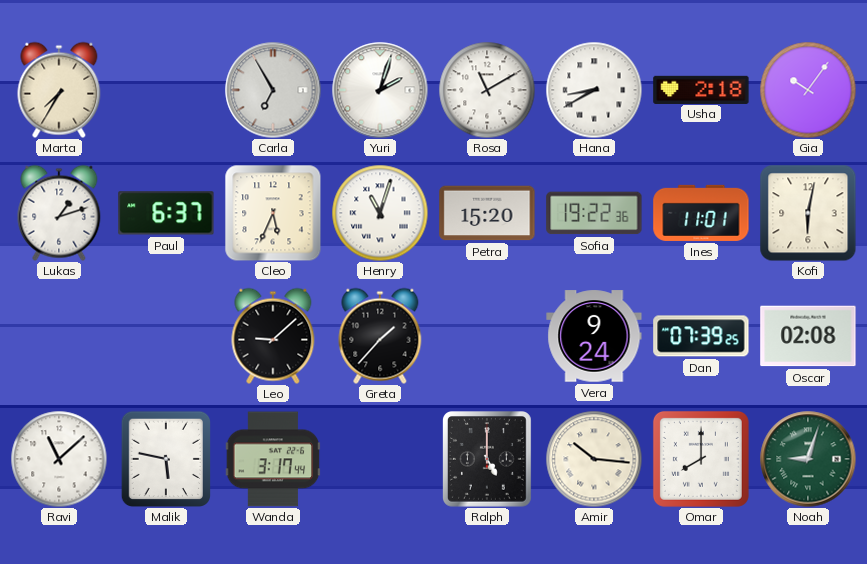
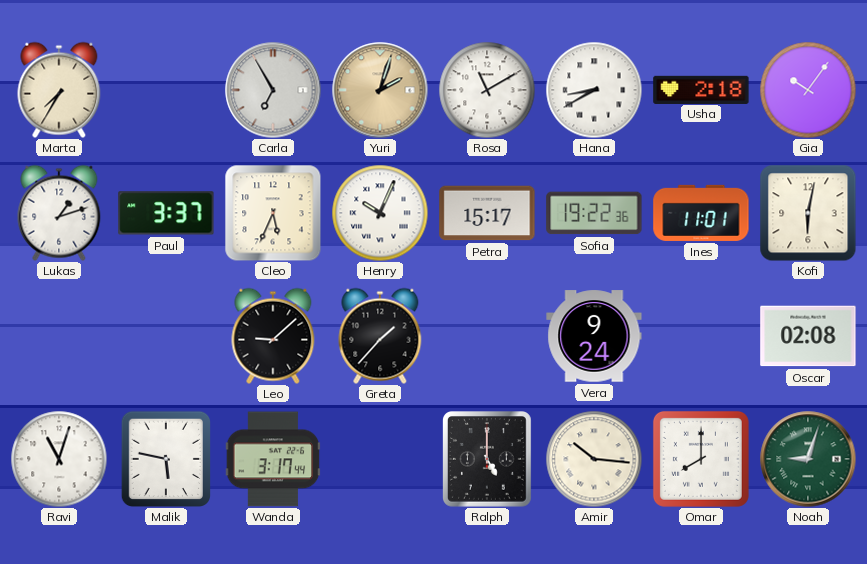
Yuri dial: white -> champagne
Paul: 6:37 -> 3:37
Henry: 11:03 -> 10:04
Petra: 15:20 -> 15:17
Dan: 07:39 -> none
Ravi: 11:08 -> 11:03
